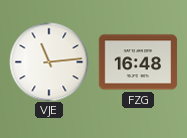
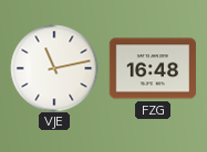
VJE: 11:14 -> 11:13
